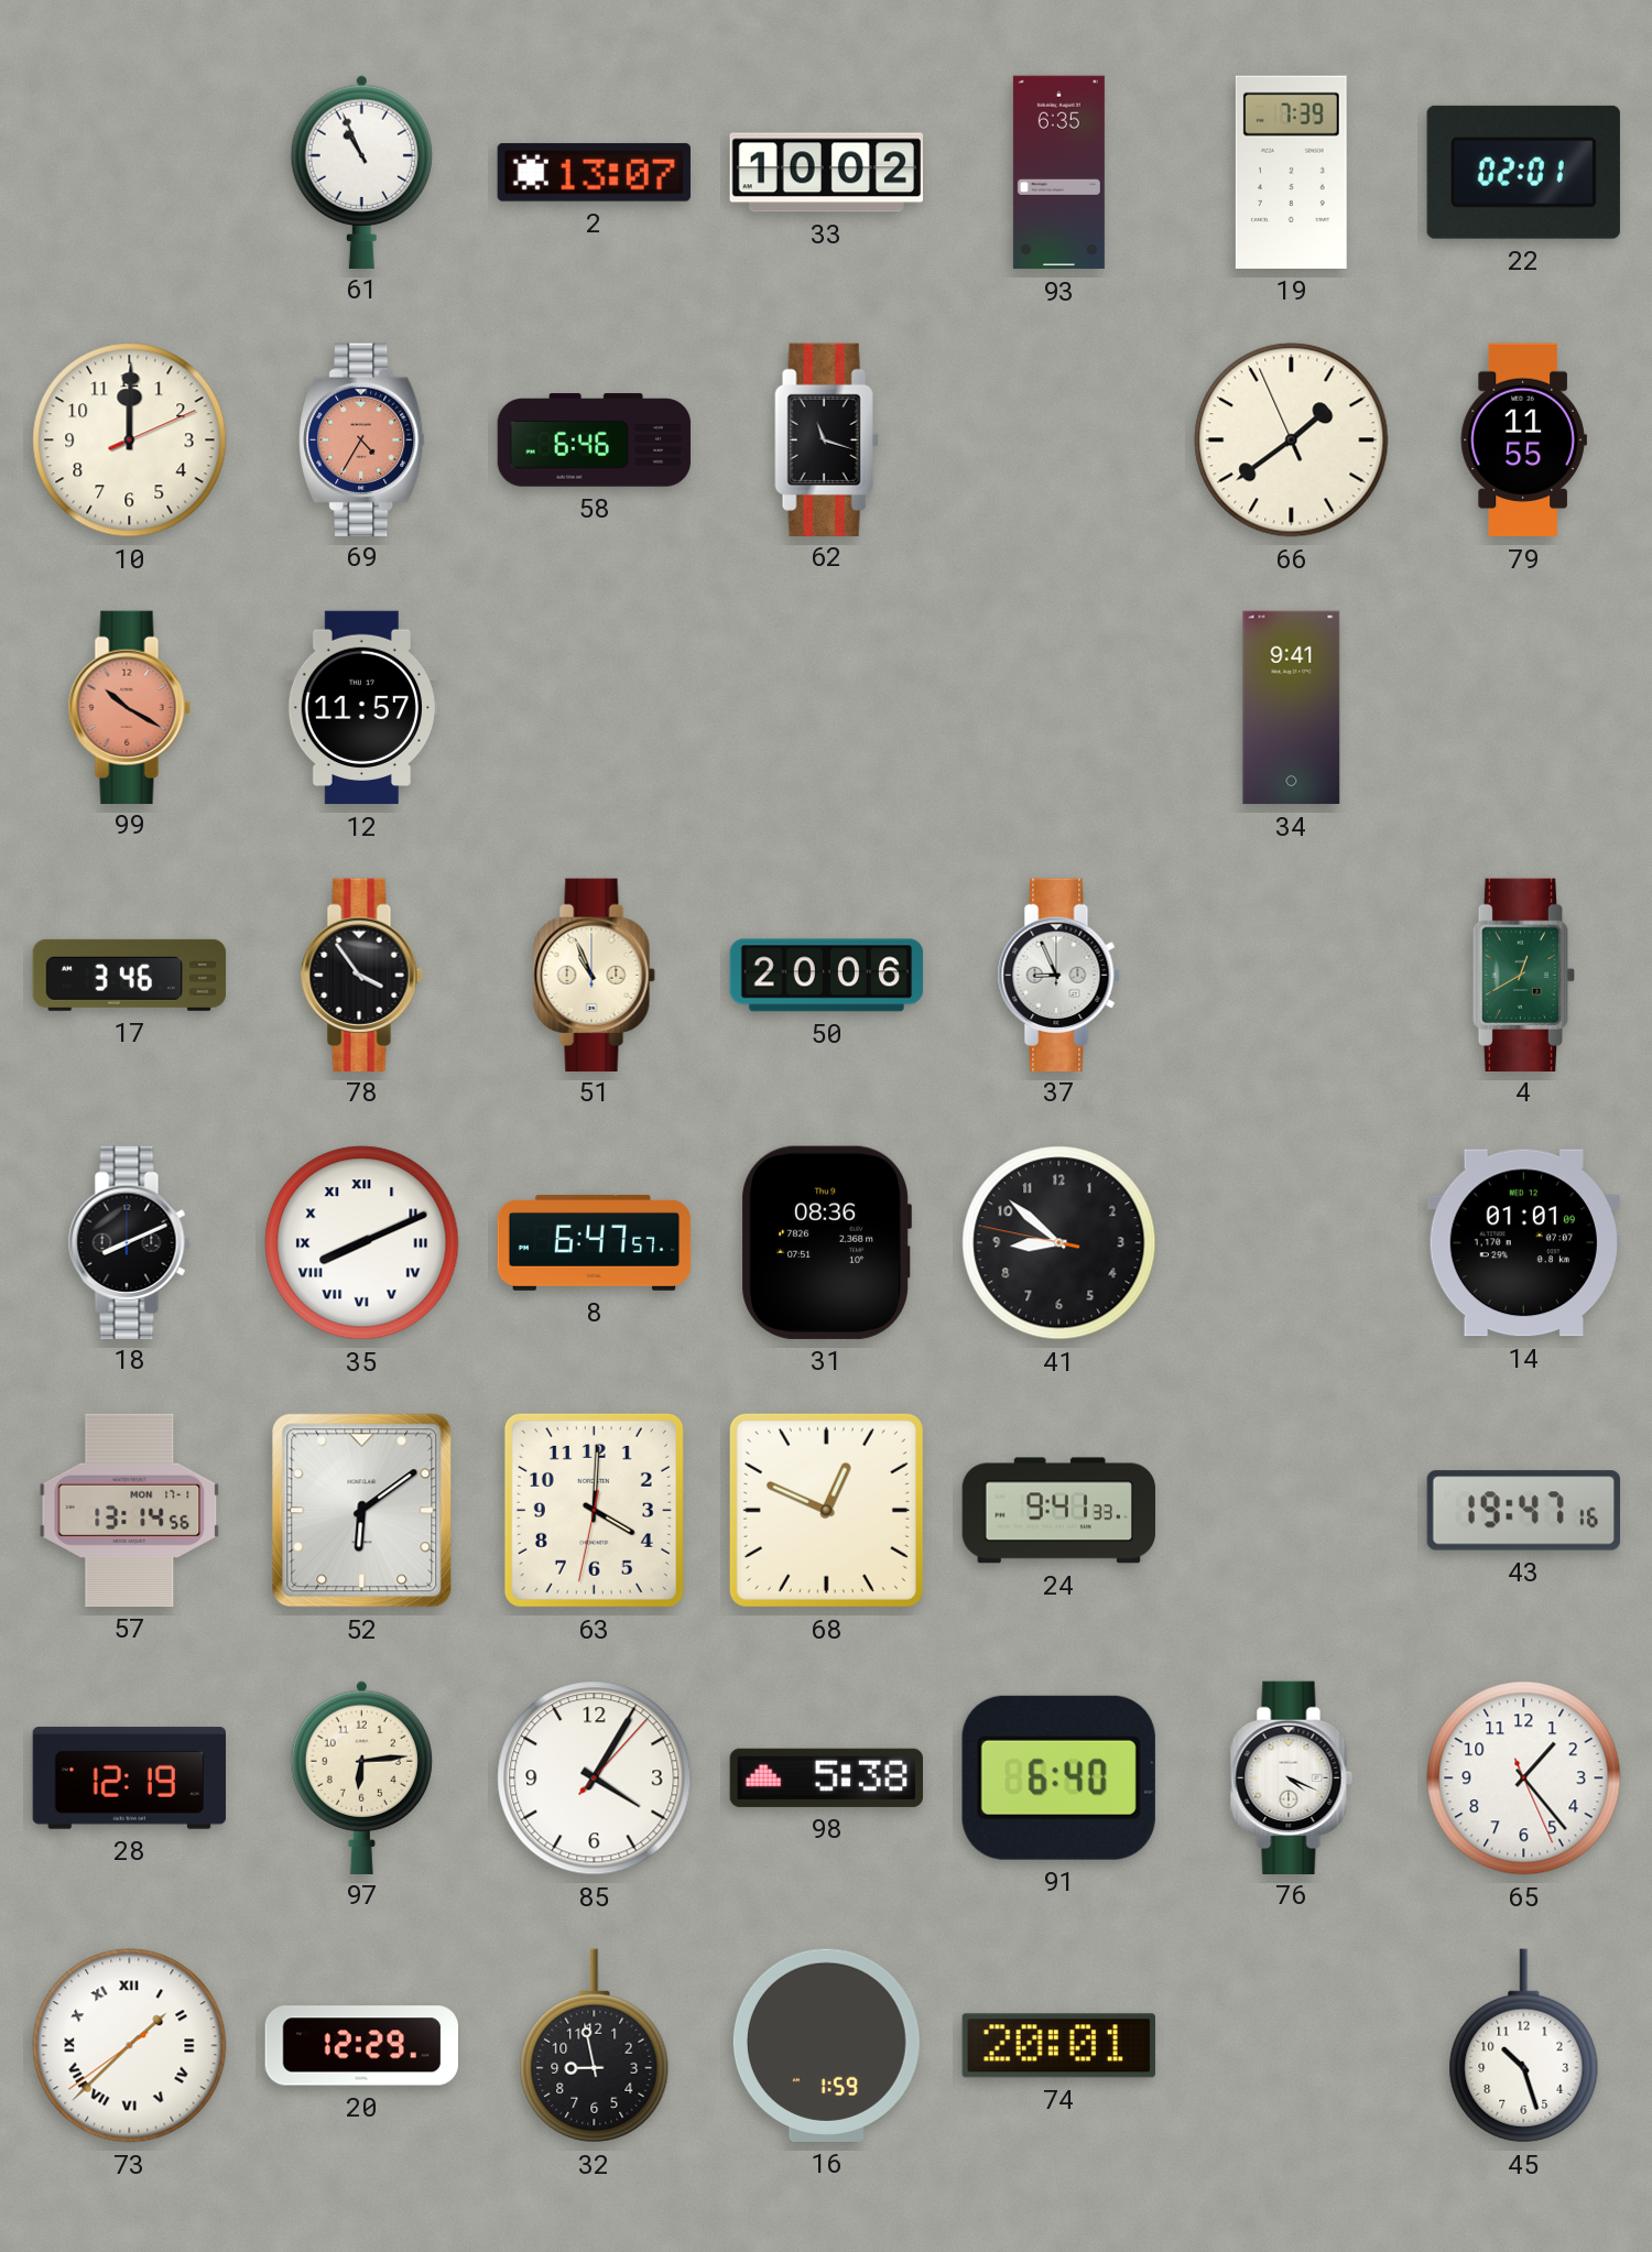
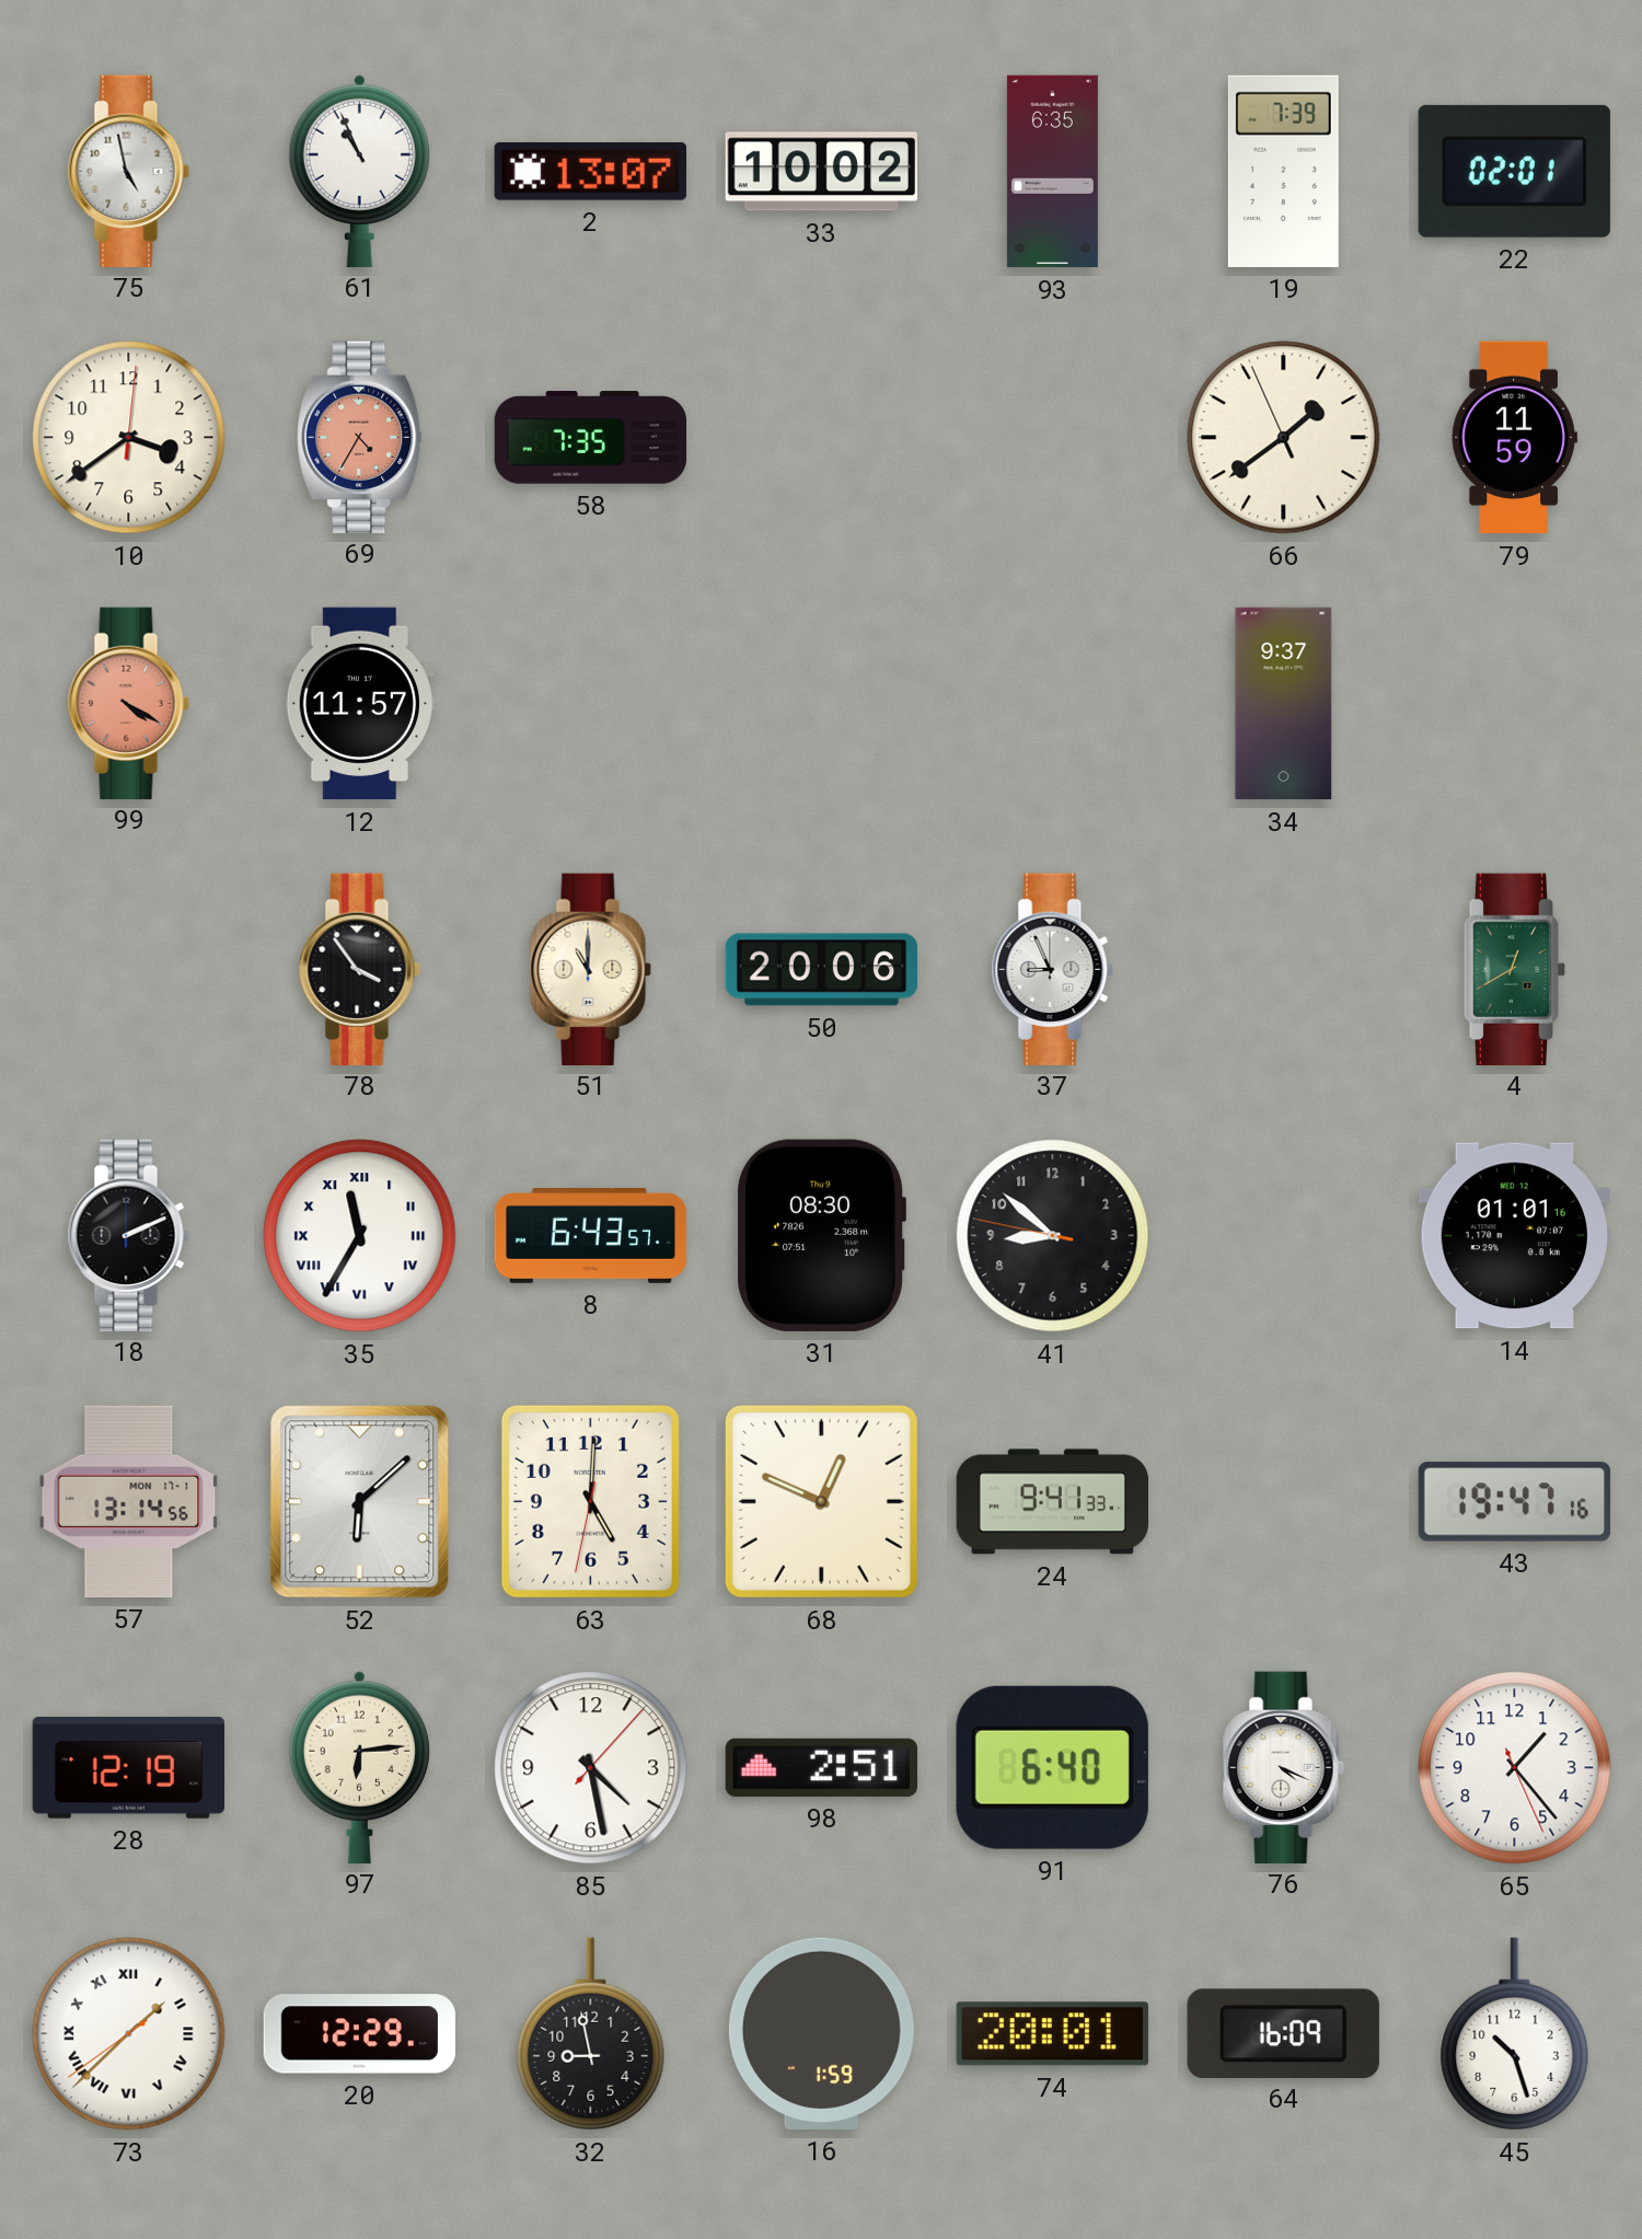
75: none -> 4:58
10: 12:00 -> 3:39
58: 6:46 -> 7:35
62: 11:18 -> none
79: 11:55 -> 11:59
99: 10:20 -> 4:20
34: 9:41 -> 9:37
17: 3:46 -> none
51: 10:56 -> 11:00
18: 8:11 -> 2:11
35: 8:11 -> 11:35
8: 6:47 -> 6:43
31: 08:36 -> 08:30
14: 01:01:09 -> 01:01:16
52: 6:09 -> 6:08
63: 4:00 -> 5:00
85: 4:05 -> 4:28
98: 5:38 -> 2:51
64: none -> 16:09
